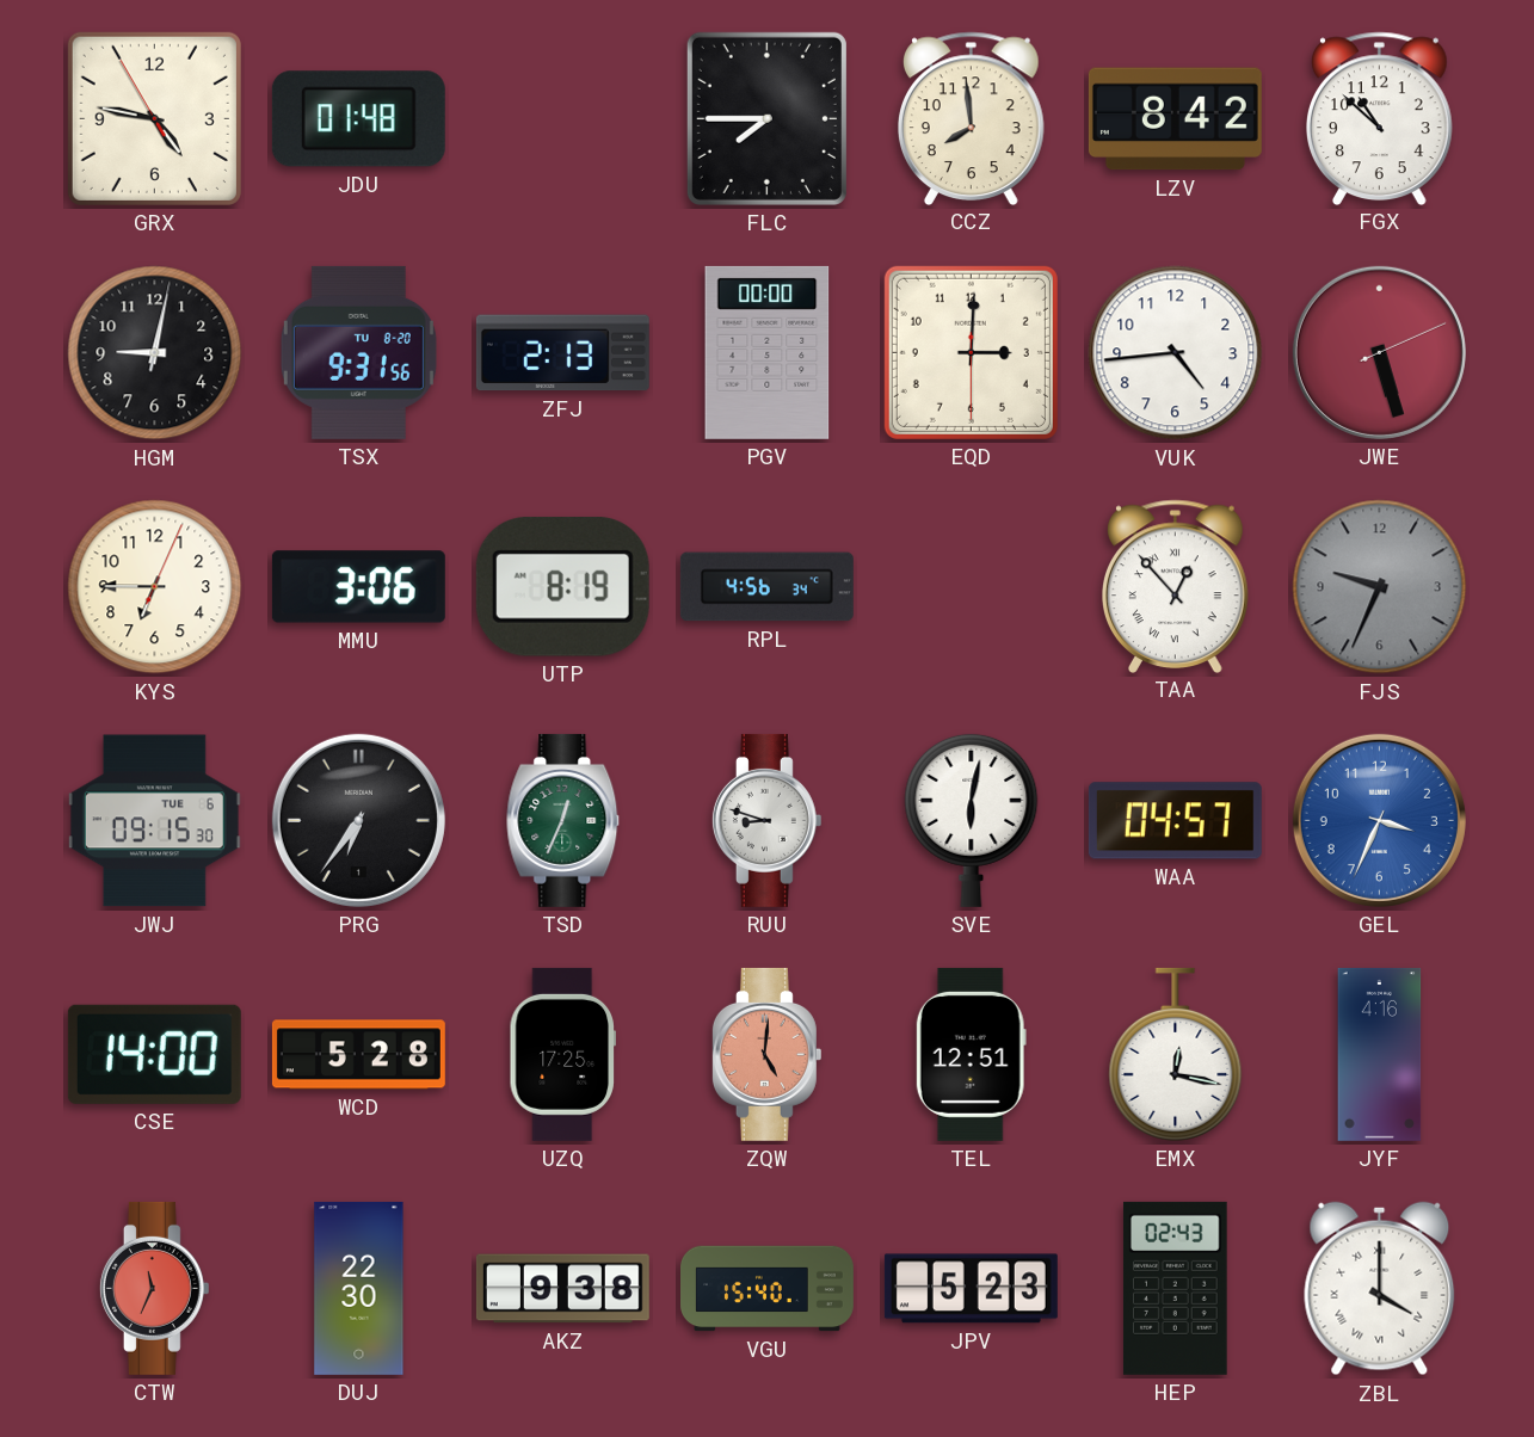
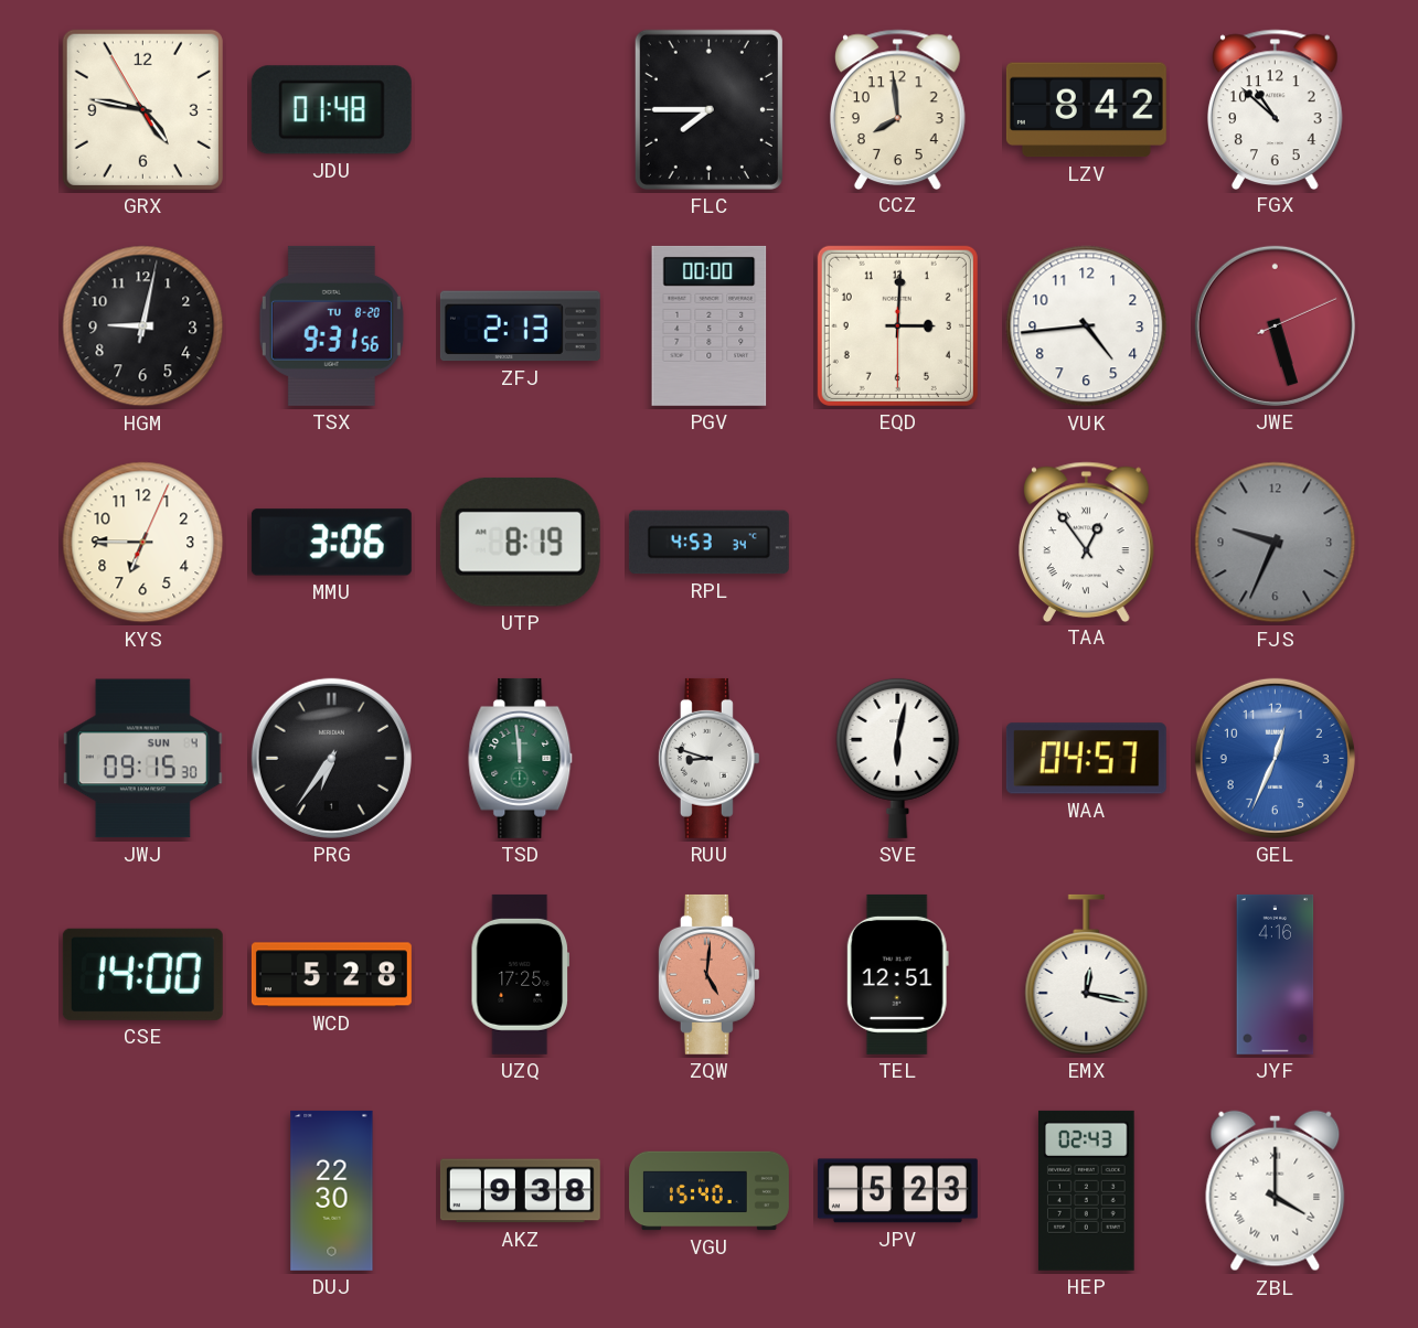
RPL: 4:56 -> 4:53
TAA: 12:53 -> 12:54
JWJ date: TUE 6 -> SUN 4
TSD: 12:34 -> 11:59
GEL: 3:34 -> 12:34
CTW: 11:34 -> none
